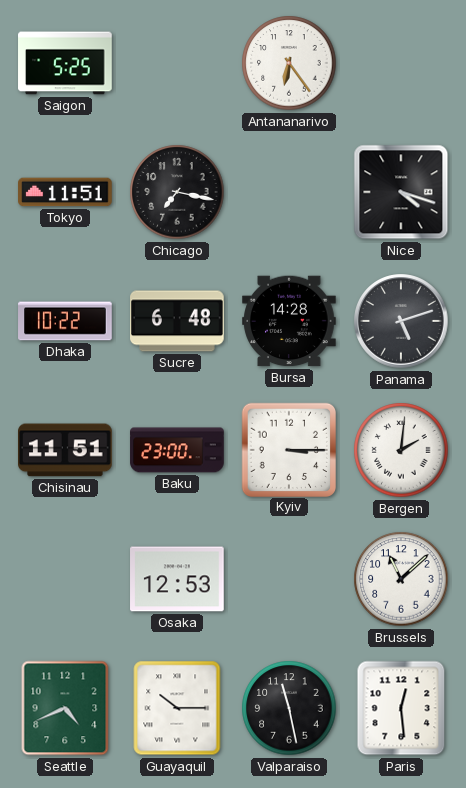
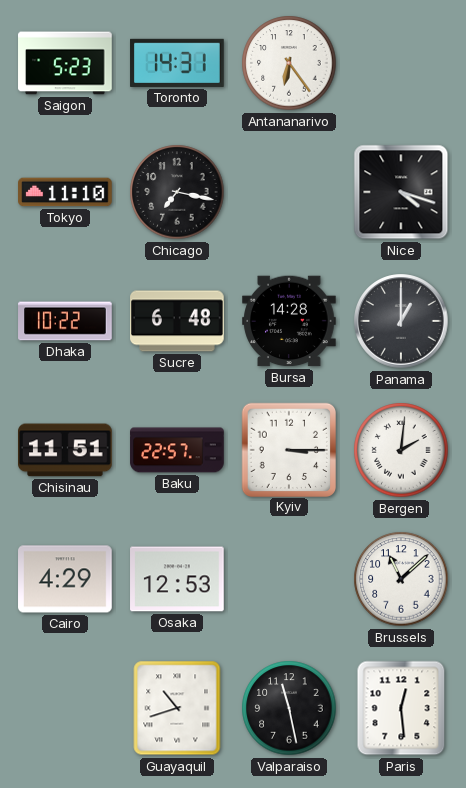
Saigon: 5:25 -> 5:23
Toronto: none -> 14:31
Tokyo: 11:51 -> 11:10
Panama: 5:12 -> 1:00
Baku: 23:00 -> 22:57
Cairo: none -> 4:29
Seattle: 4:41 -> none
Guayaquil: 10:15 -> 10:42
